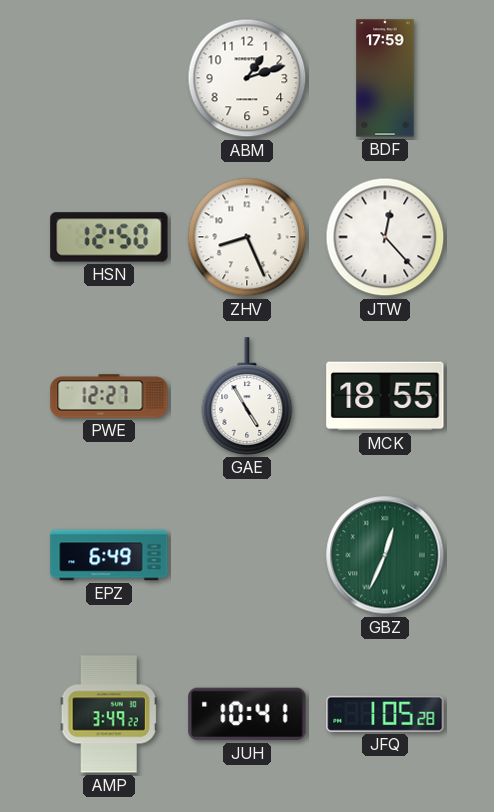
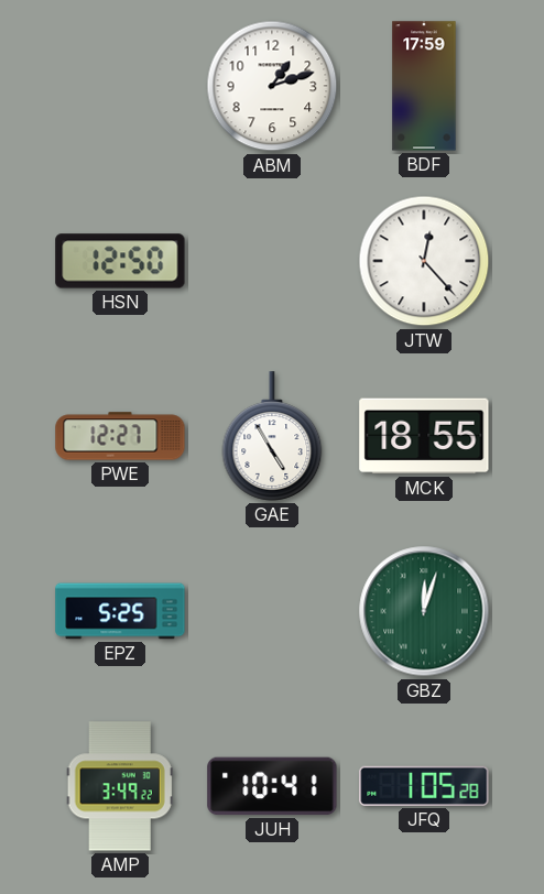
ZHV: 8:26 -> none
EPZ: 6:49 -> 5:25
GBZ: 12:34 -> 12:03
